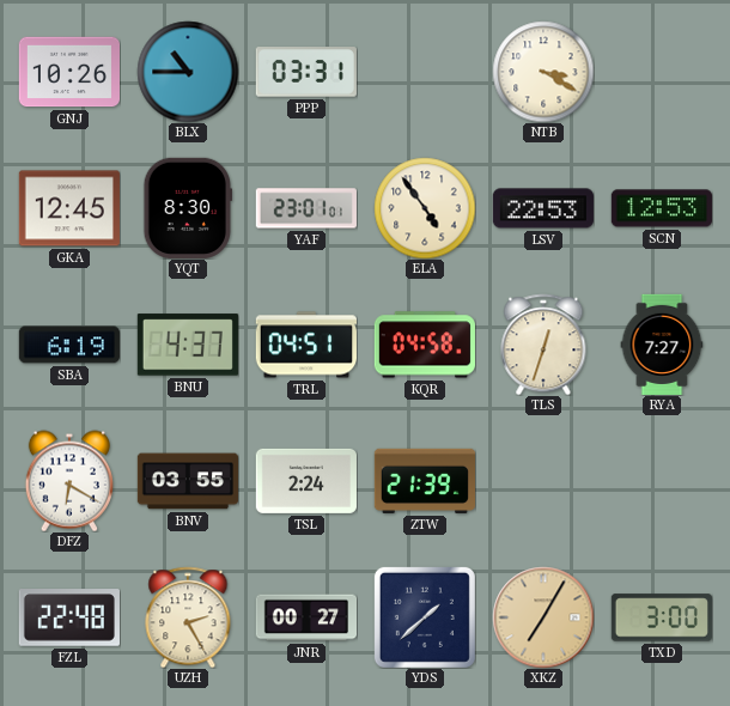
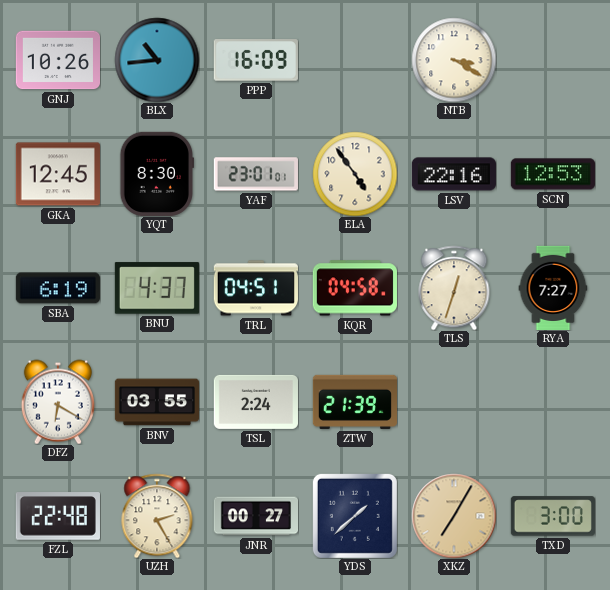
BLX: 10:45 -> 10:44
PPP: 03:31 -> 16:09
LSV: 22:53 -> 22:16
